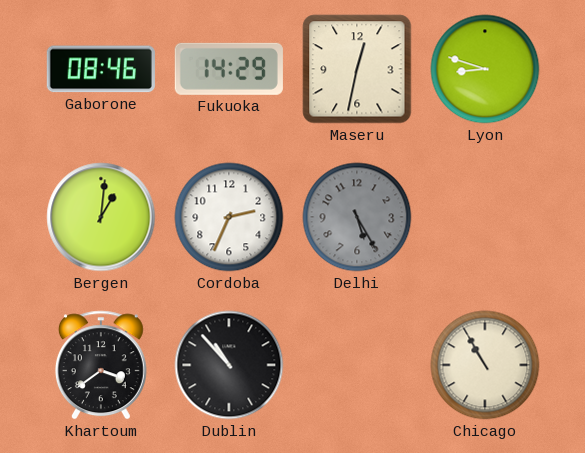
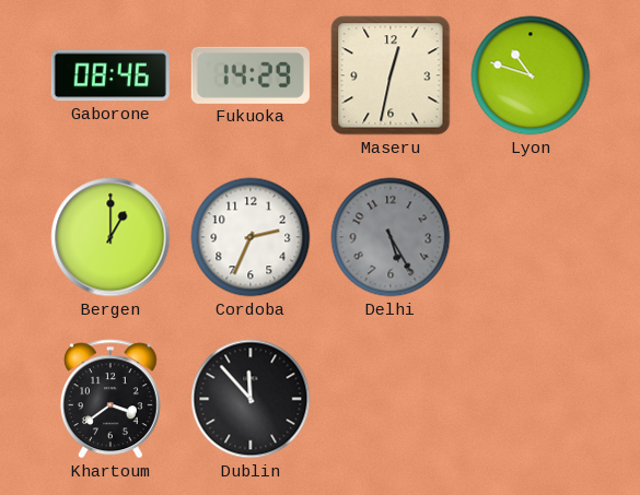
Lyon: 8:48 -> 10:48
Bergen: 1:01 -> 1:00
Dublin: 10:53 -> 11:53
Chicago: 10:55 -> none
